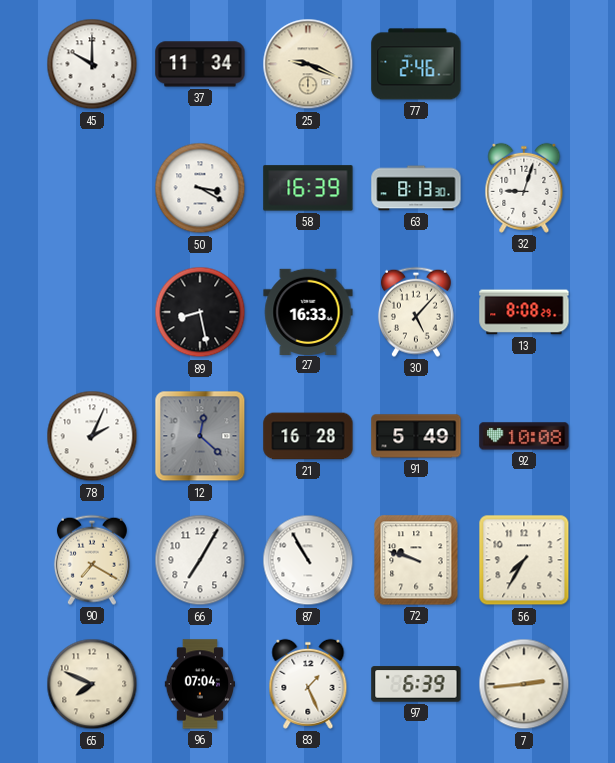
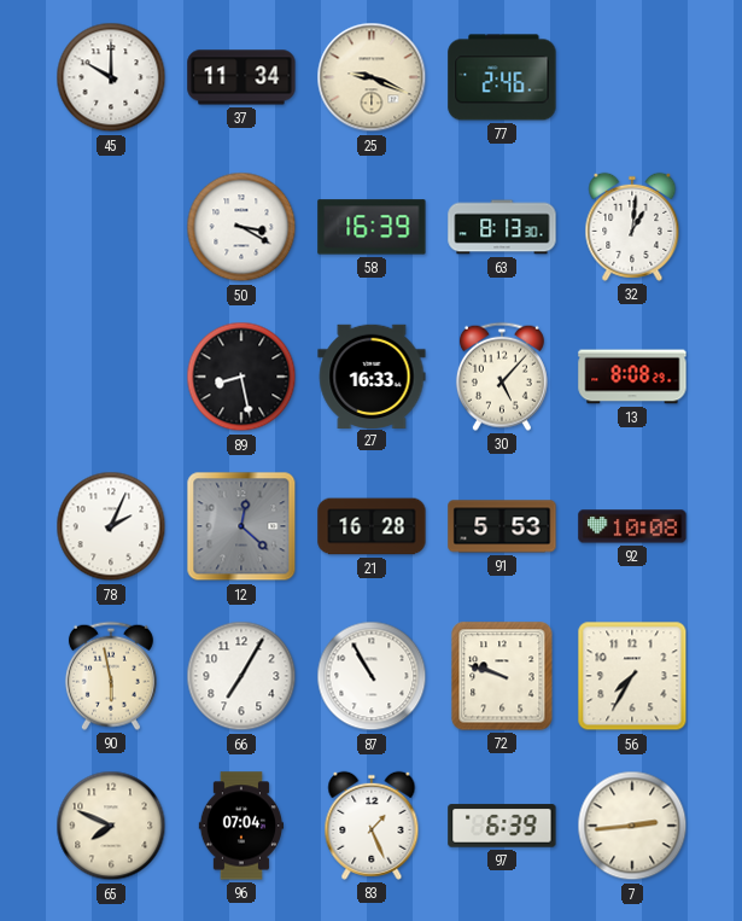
32: 9:03 -> 1:01
91: 5:49 -> 5:53
90: 7:20 -> 5:58
